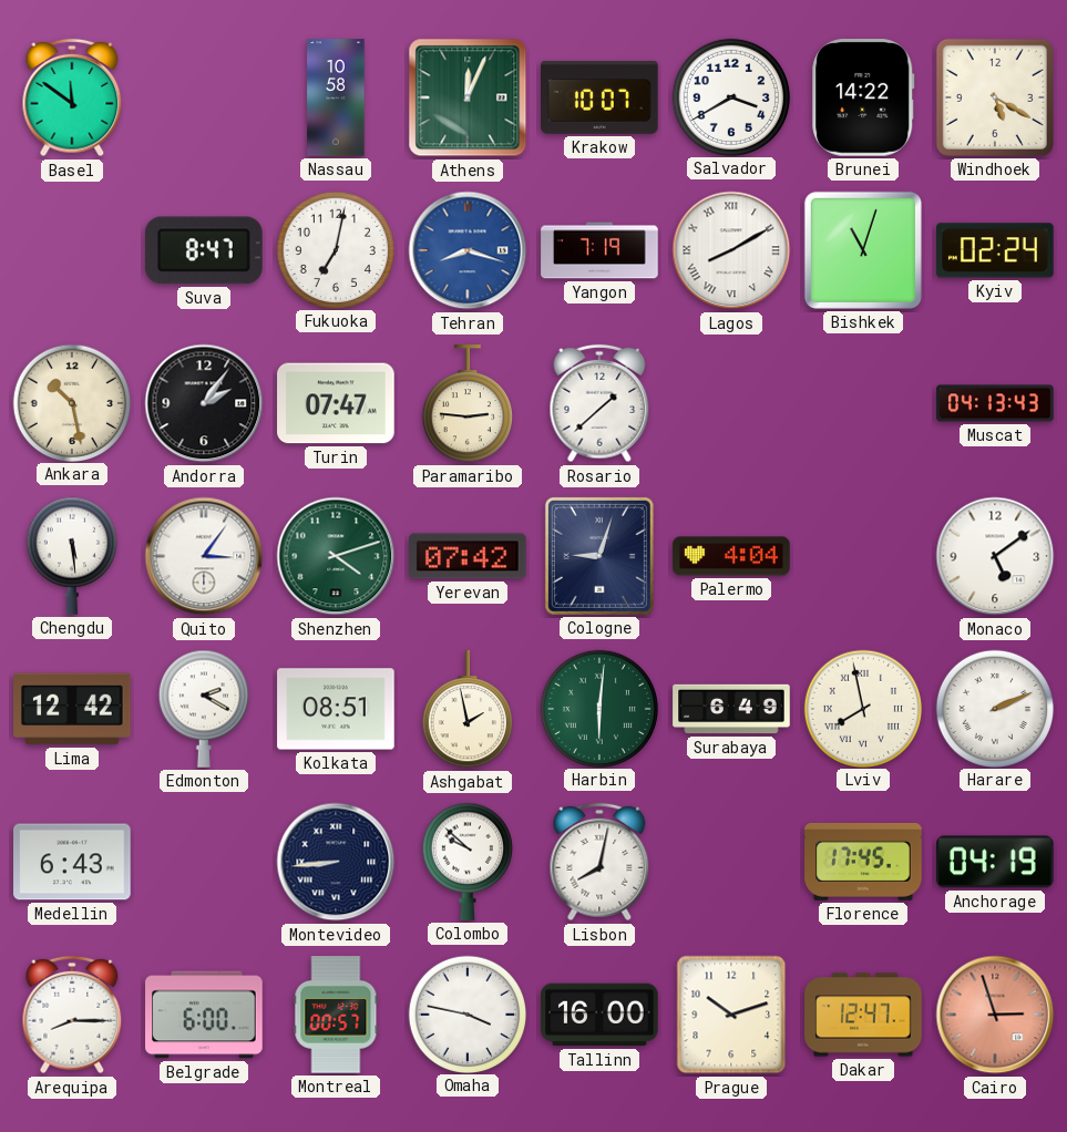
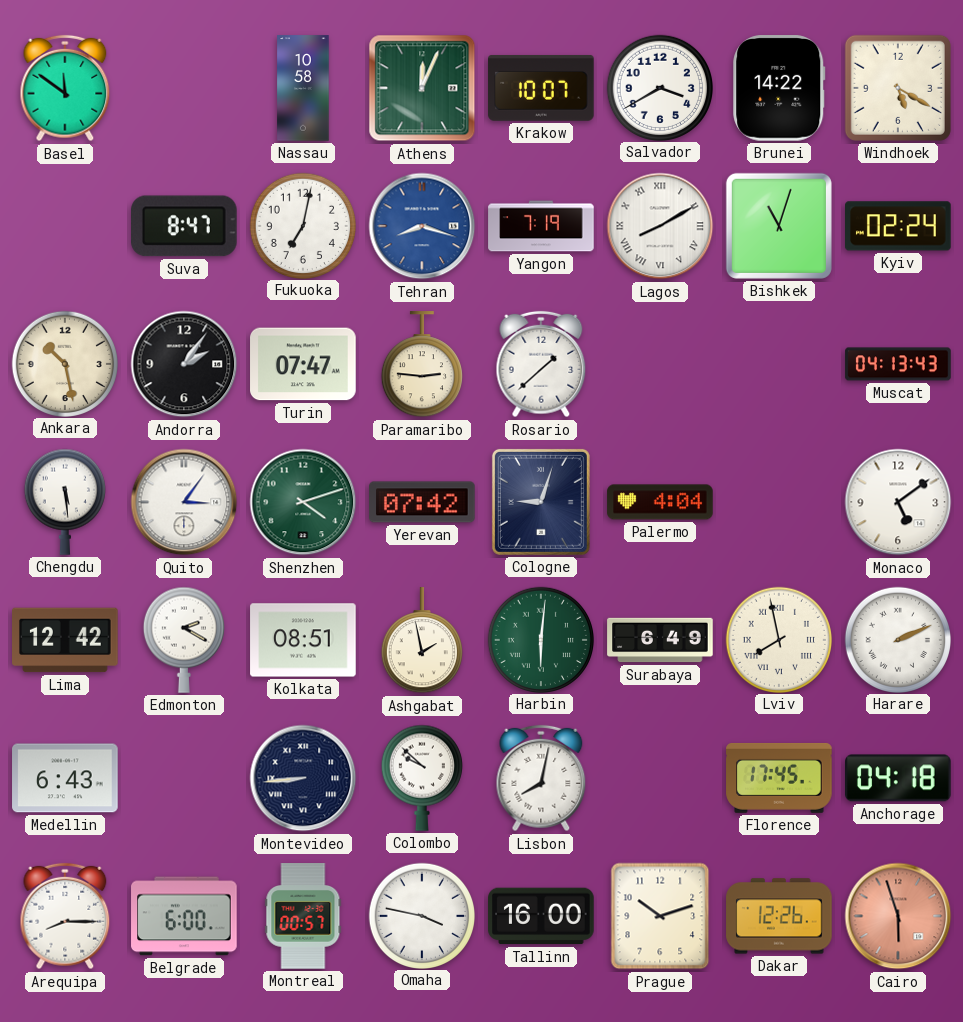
Anchorage: 04:19 -> 04:18
Dakar: 12:47 -> 12:26
Cairo: 2:57 -> 5:57
